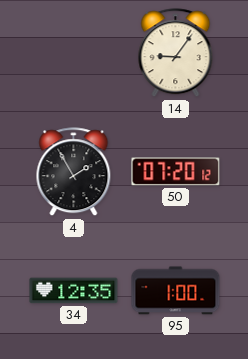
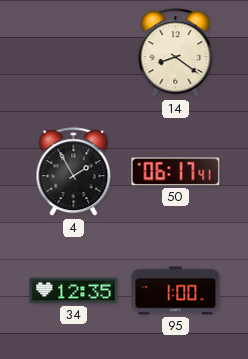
14: 9:06 -> 8:21
50: 07:20 -> 06:17
